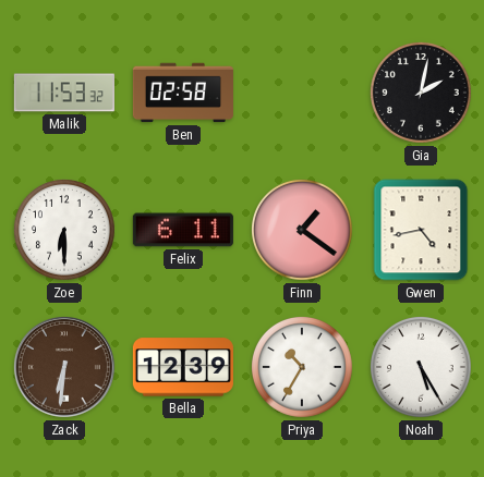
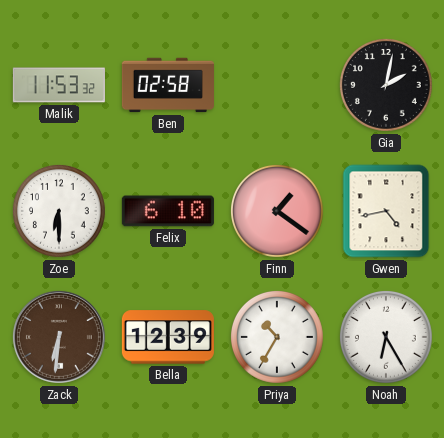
Felix: 6:11 -> 6:10
Noah: 5:25 -> 6:25
